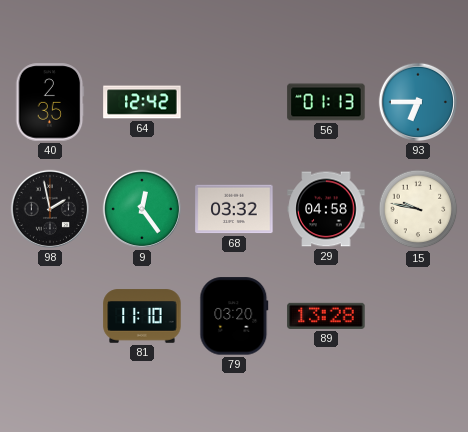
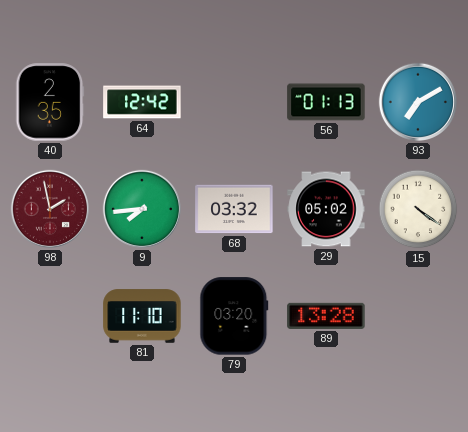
93: 6:45 -> 7:10
98 dial: black -> burgundy
9: 12:24 -> 7:44
29: 04:58 -> 05:02
15: 9:47 -> 4:21
